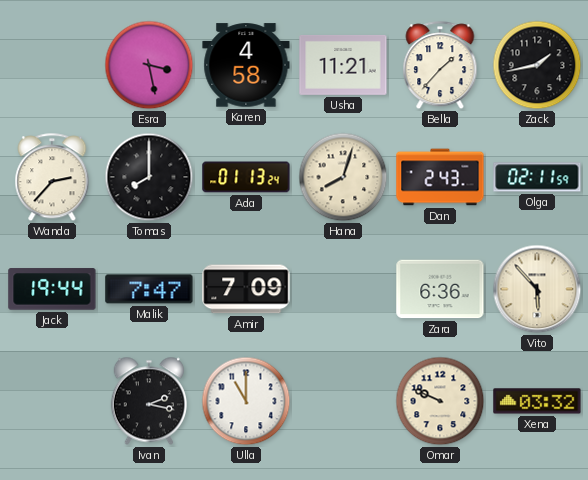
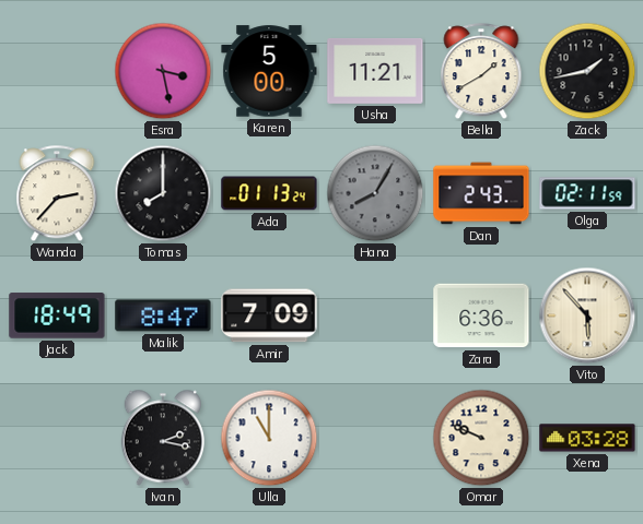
Karen: 4:58 -> 5:00
Bella: 1:37 -> 1:40
Hana: 8:03 -> 8:05
Hana dial: cream -> grey
Jack: 19:44 -> 18:49
Malik: 7:47 -> 8:47
Xena: 03:32 -> 03:28
